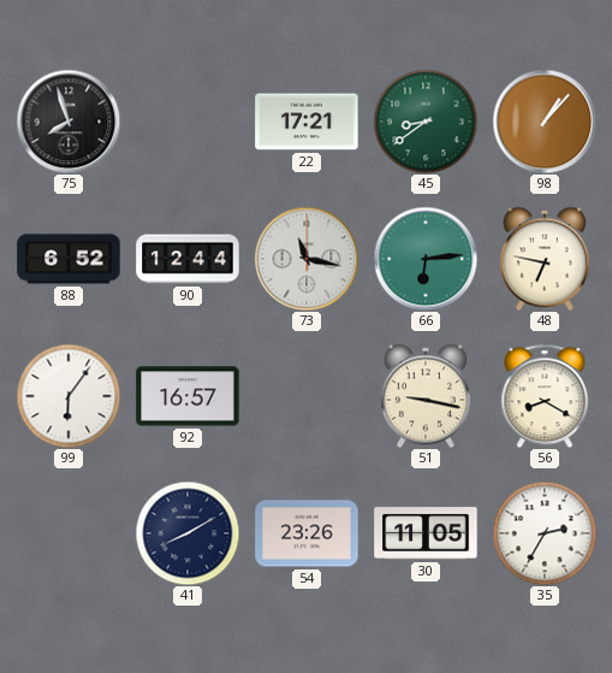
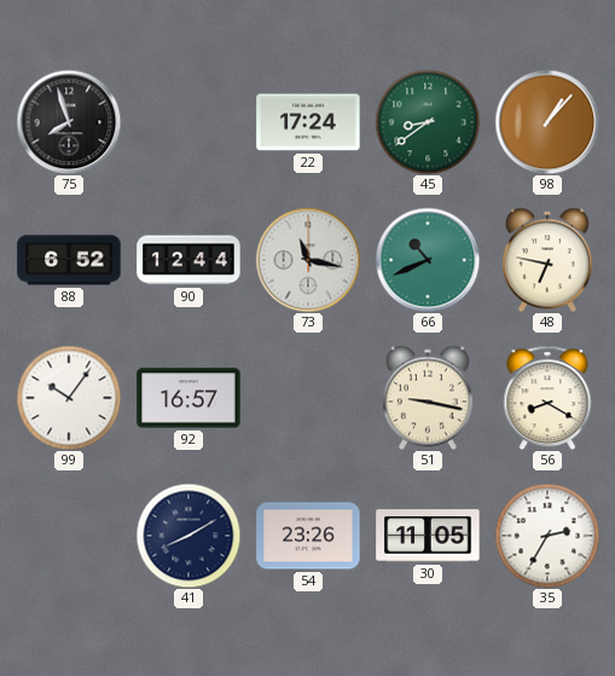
22: 17:21 -> 17:24
66: 6:14 -> 10:41
99: 6:06 -> 10:06
